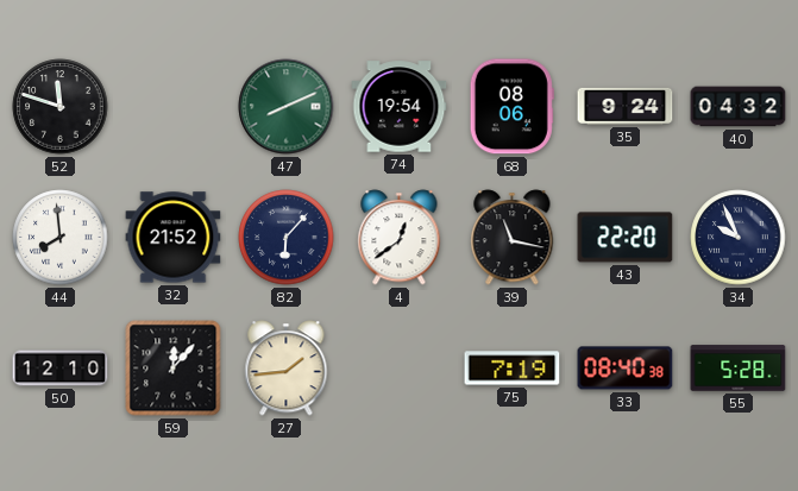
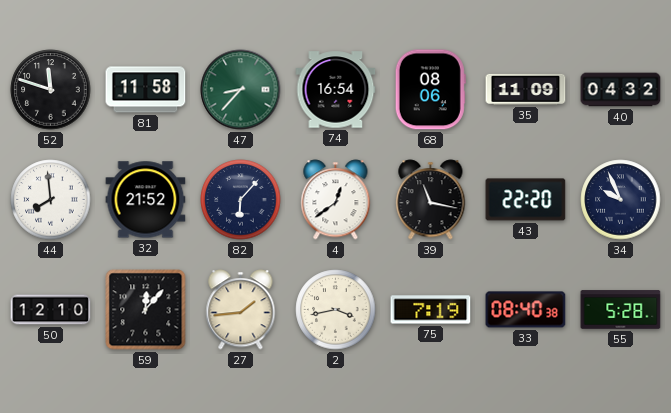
81: none -> 11:58
47: 8:11 -> 8:37
74: 19:54 -> 16:54
35: 9:24 -> 11:09
2: none -> 3:43
